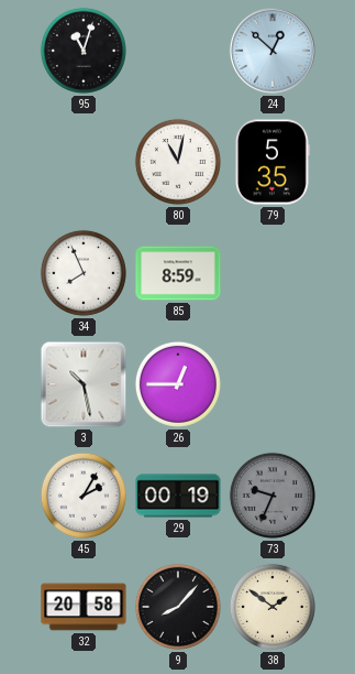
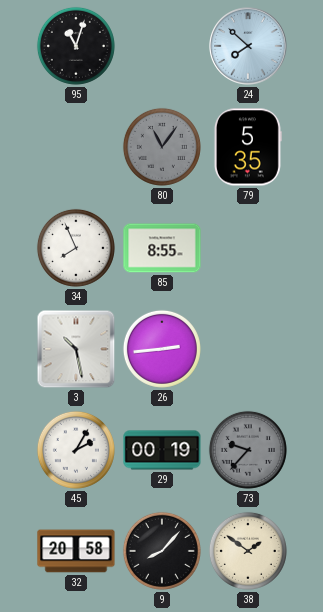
24: 12:52 -> 7:52
80: 11:02 -> 11:06
80 dial: white -> grey
85: 8:59 -> 8:55
26: 12:45 -> 2:44
73: 9:34 -> 9:37
